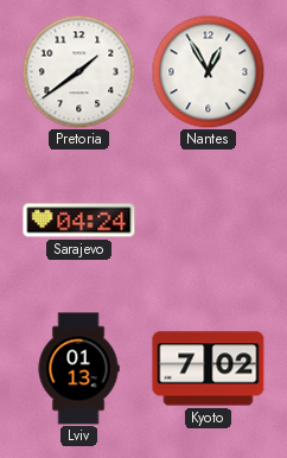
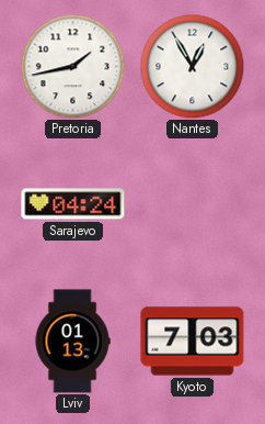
Pretoria: 1:39 -> 1:43
Kyoto: 7:02 -> 7:03
